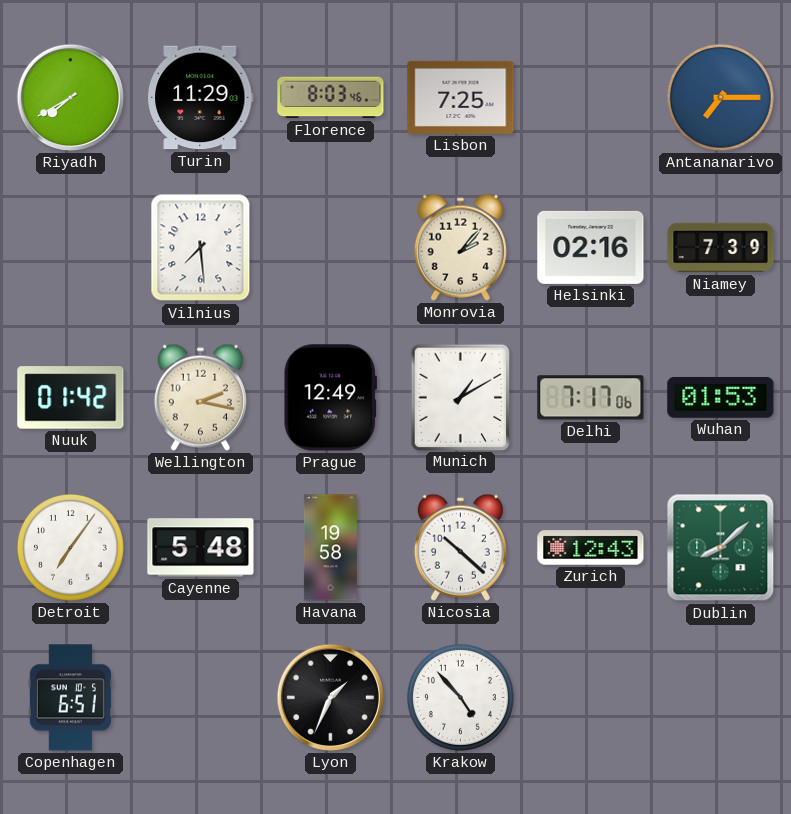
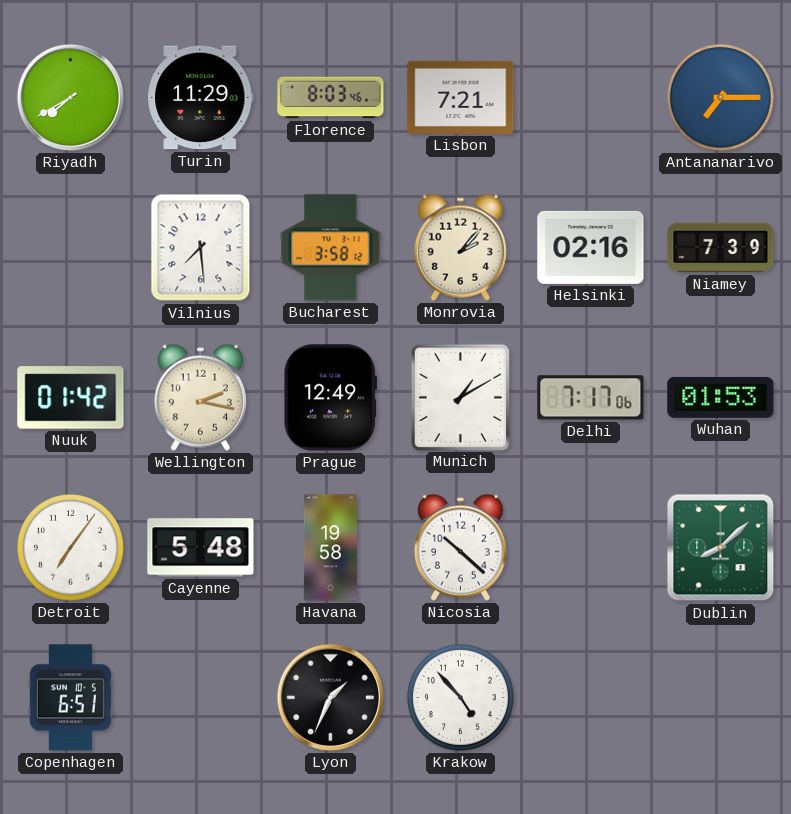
Lisbon: 7:25 -> 7:21
Bucharest: none -> 3:58
Zurich: 12:43 -> none
